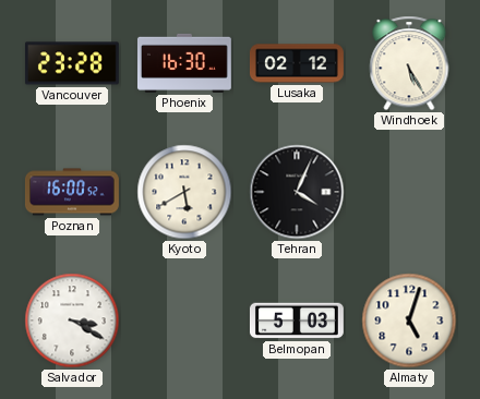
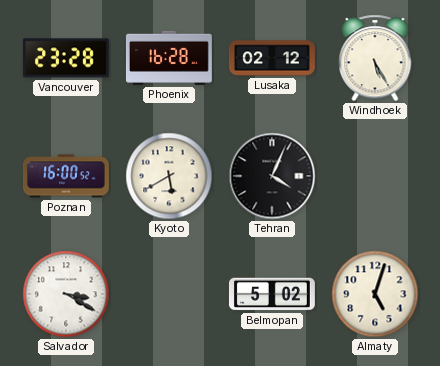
Phoenix: 16:30 -> 16:28
Belmopan: 5:03 -> 5:02
